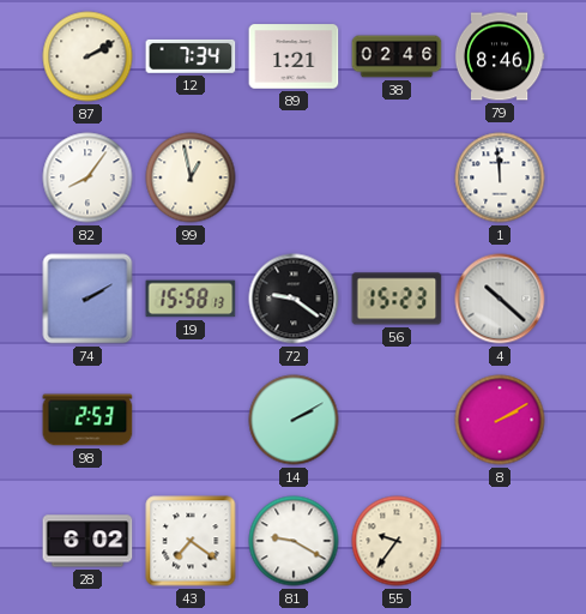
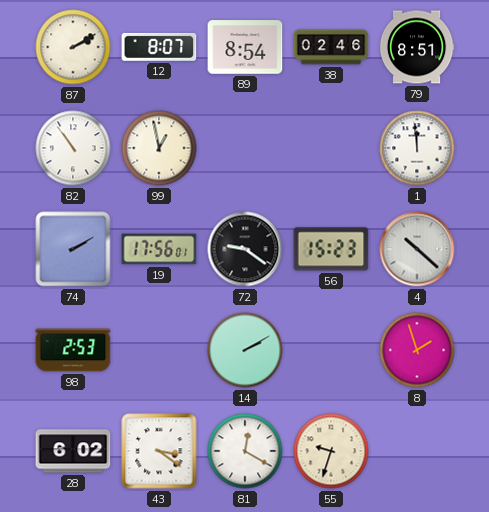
12: 7:34 -> 8:07
89: 1:21 -> 8:54
79: 8:46 -> 8:51
82: 8:06 -> 10:54
19: 15:58 -> 17:56
8: 2:10 -> 1:57
43: 7:21 -> 3:21
81: 9:20 -> 12:20
55: 9:36 -> 9:33
